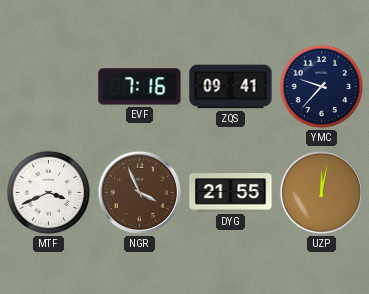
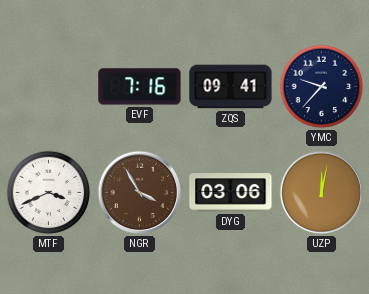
NGR: 3:56 -> 3:55
DYG: 21:55 -> 03:06
